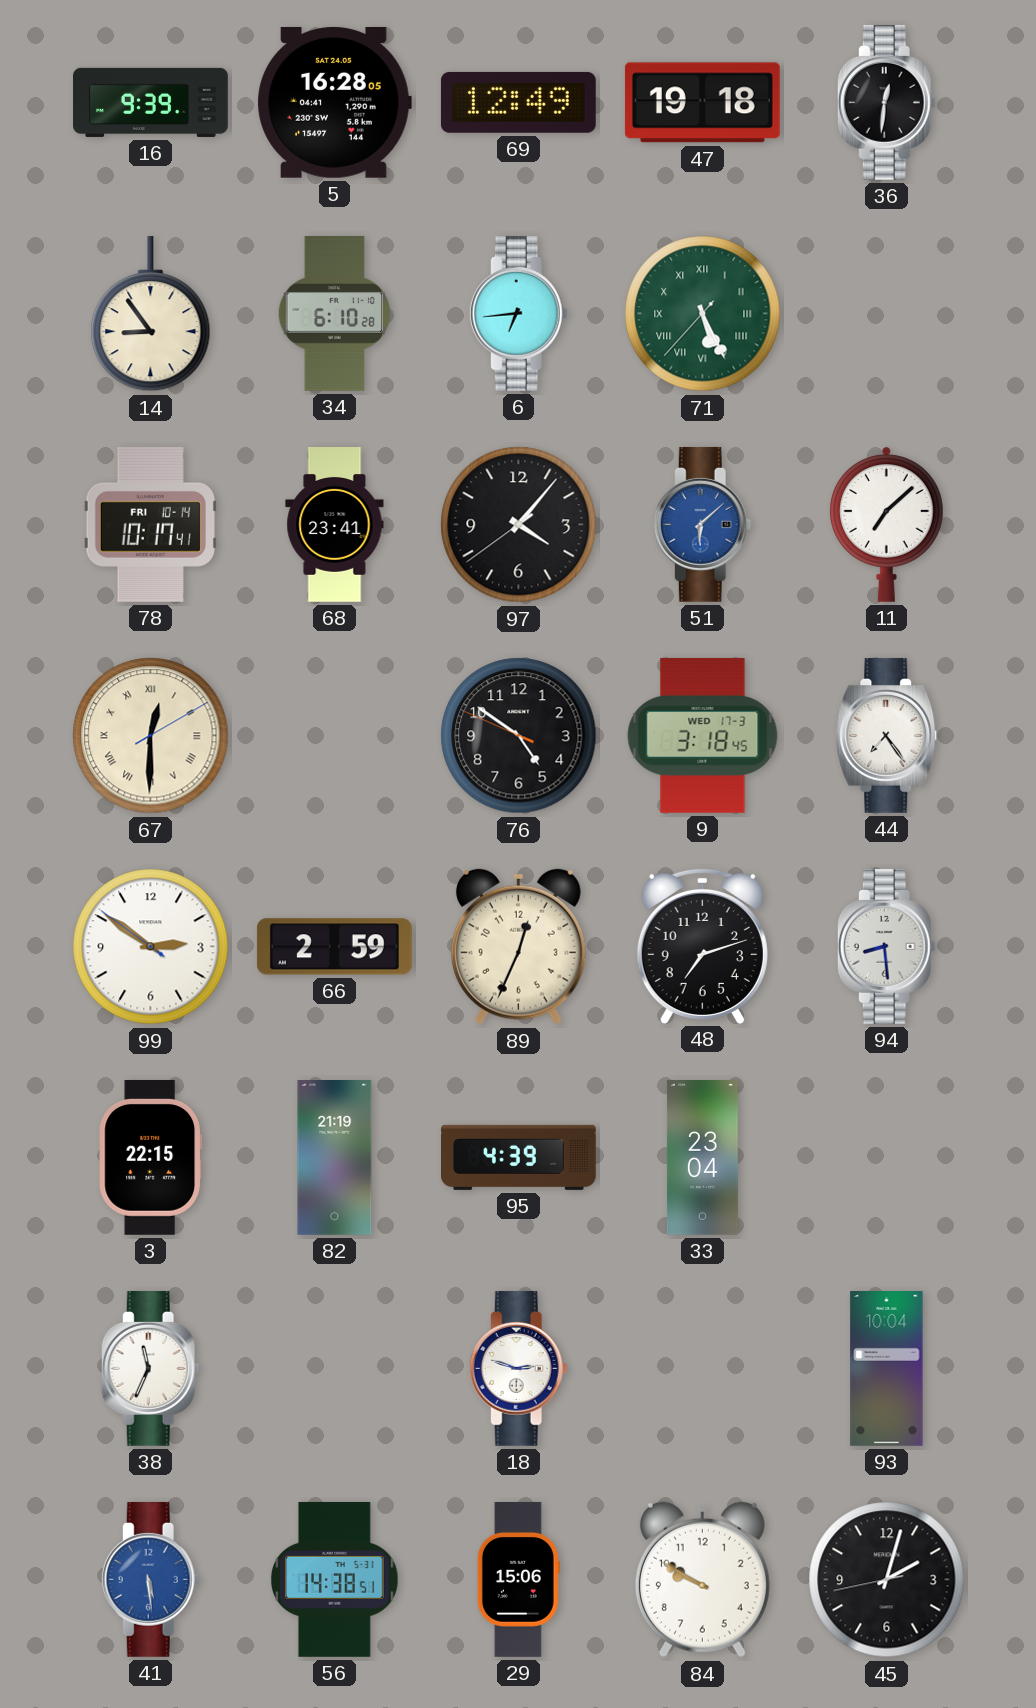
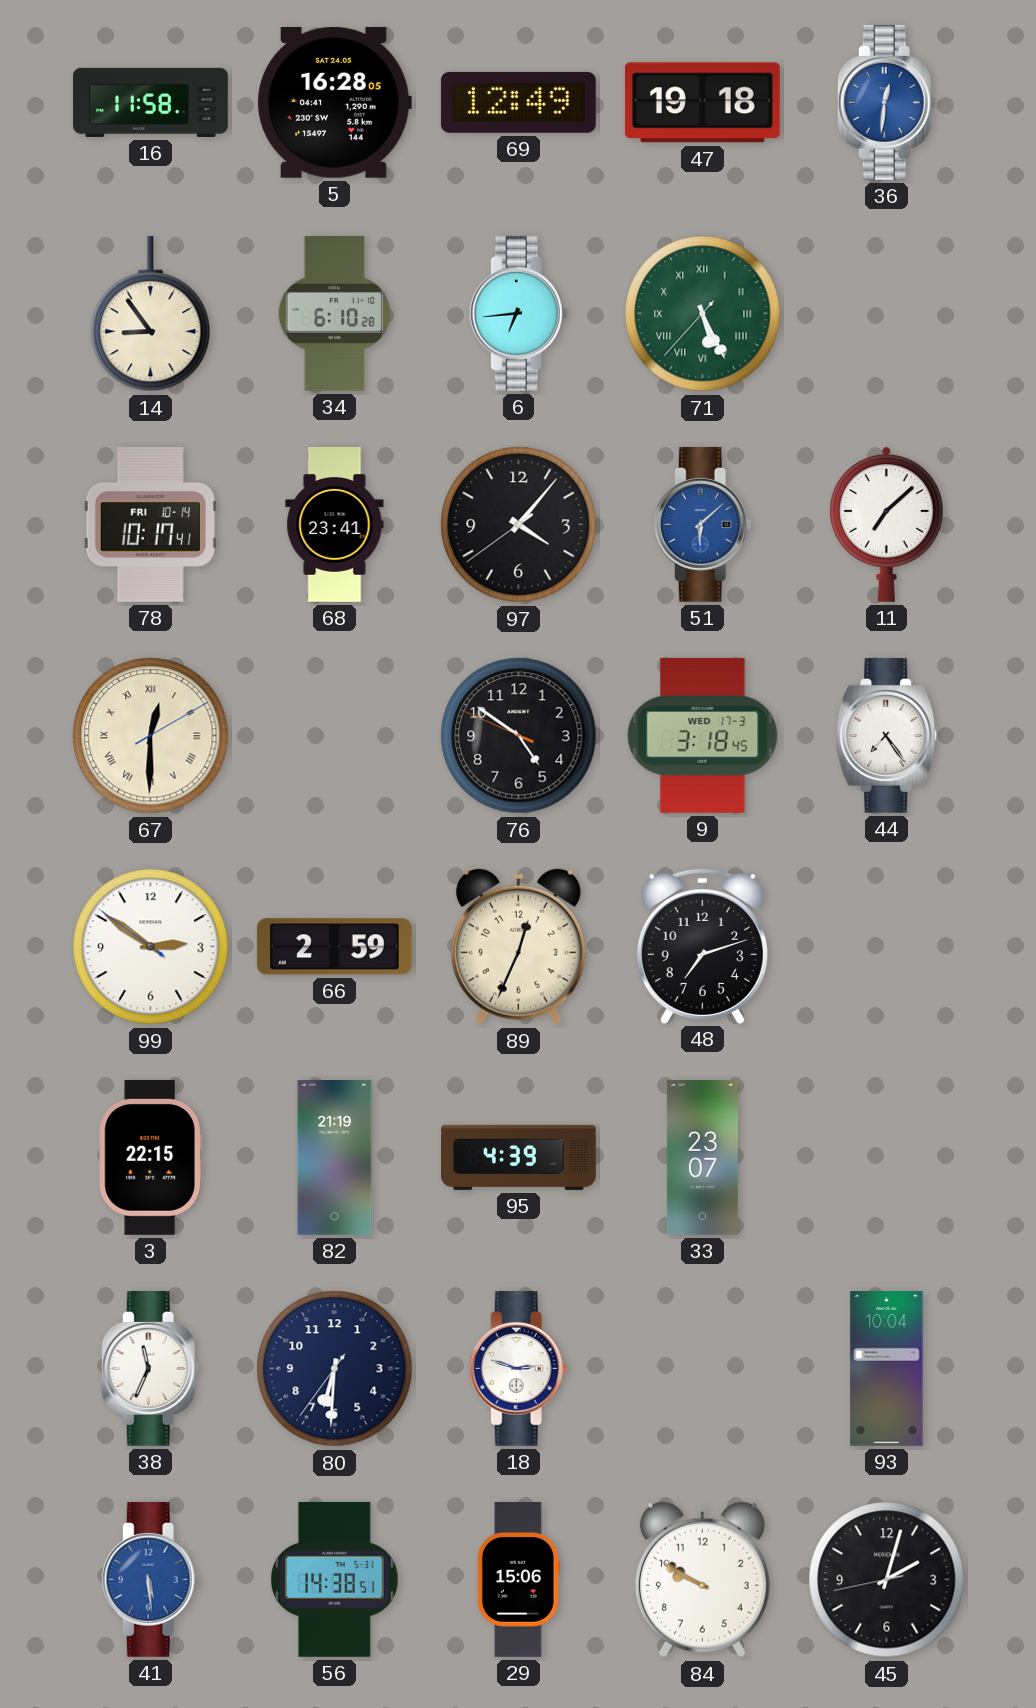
16: 9:39 -> 11:58
36 dial: black -> blue
94: 8:29 -> none
33: 23:04 -> 23:07
80: none -> 6:30
